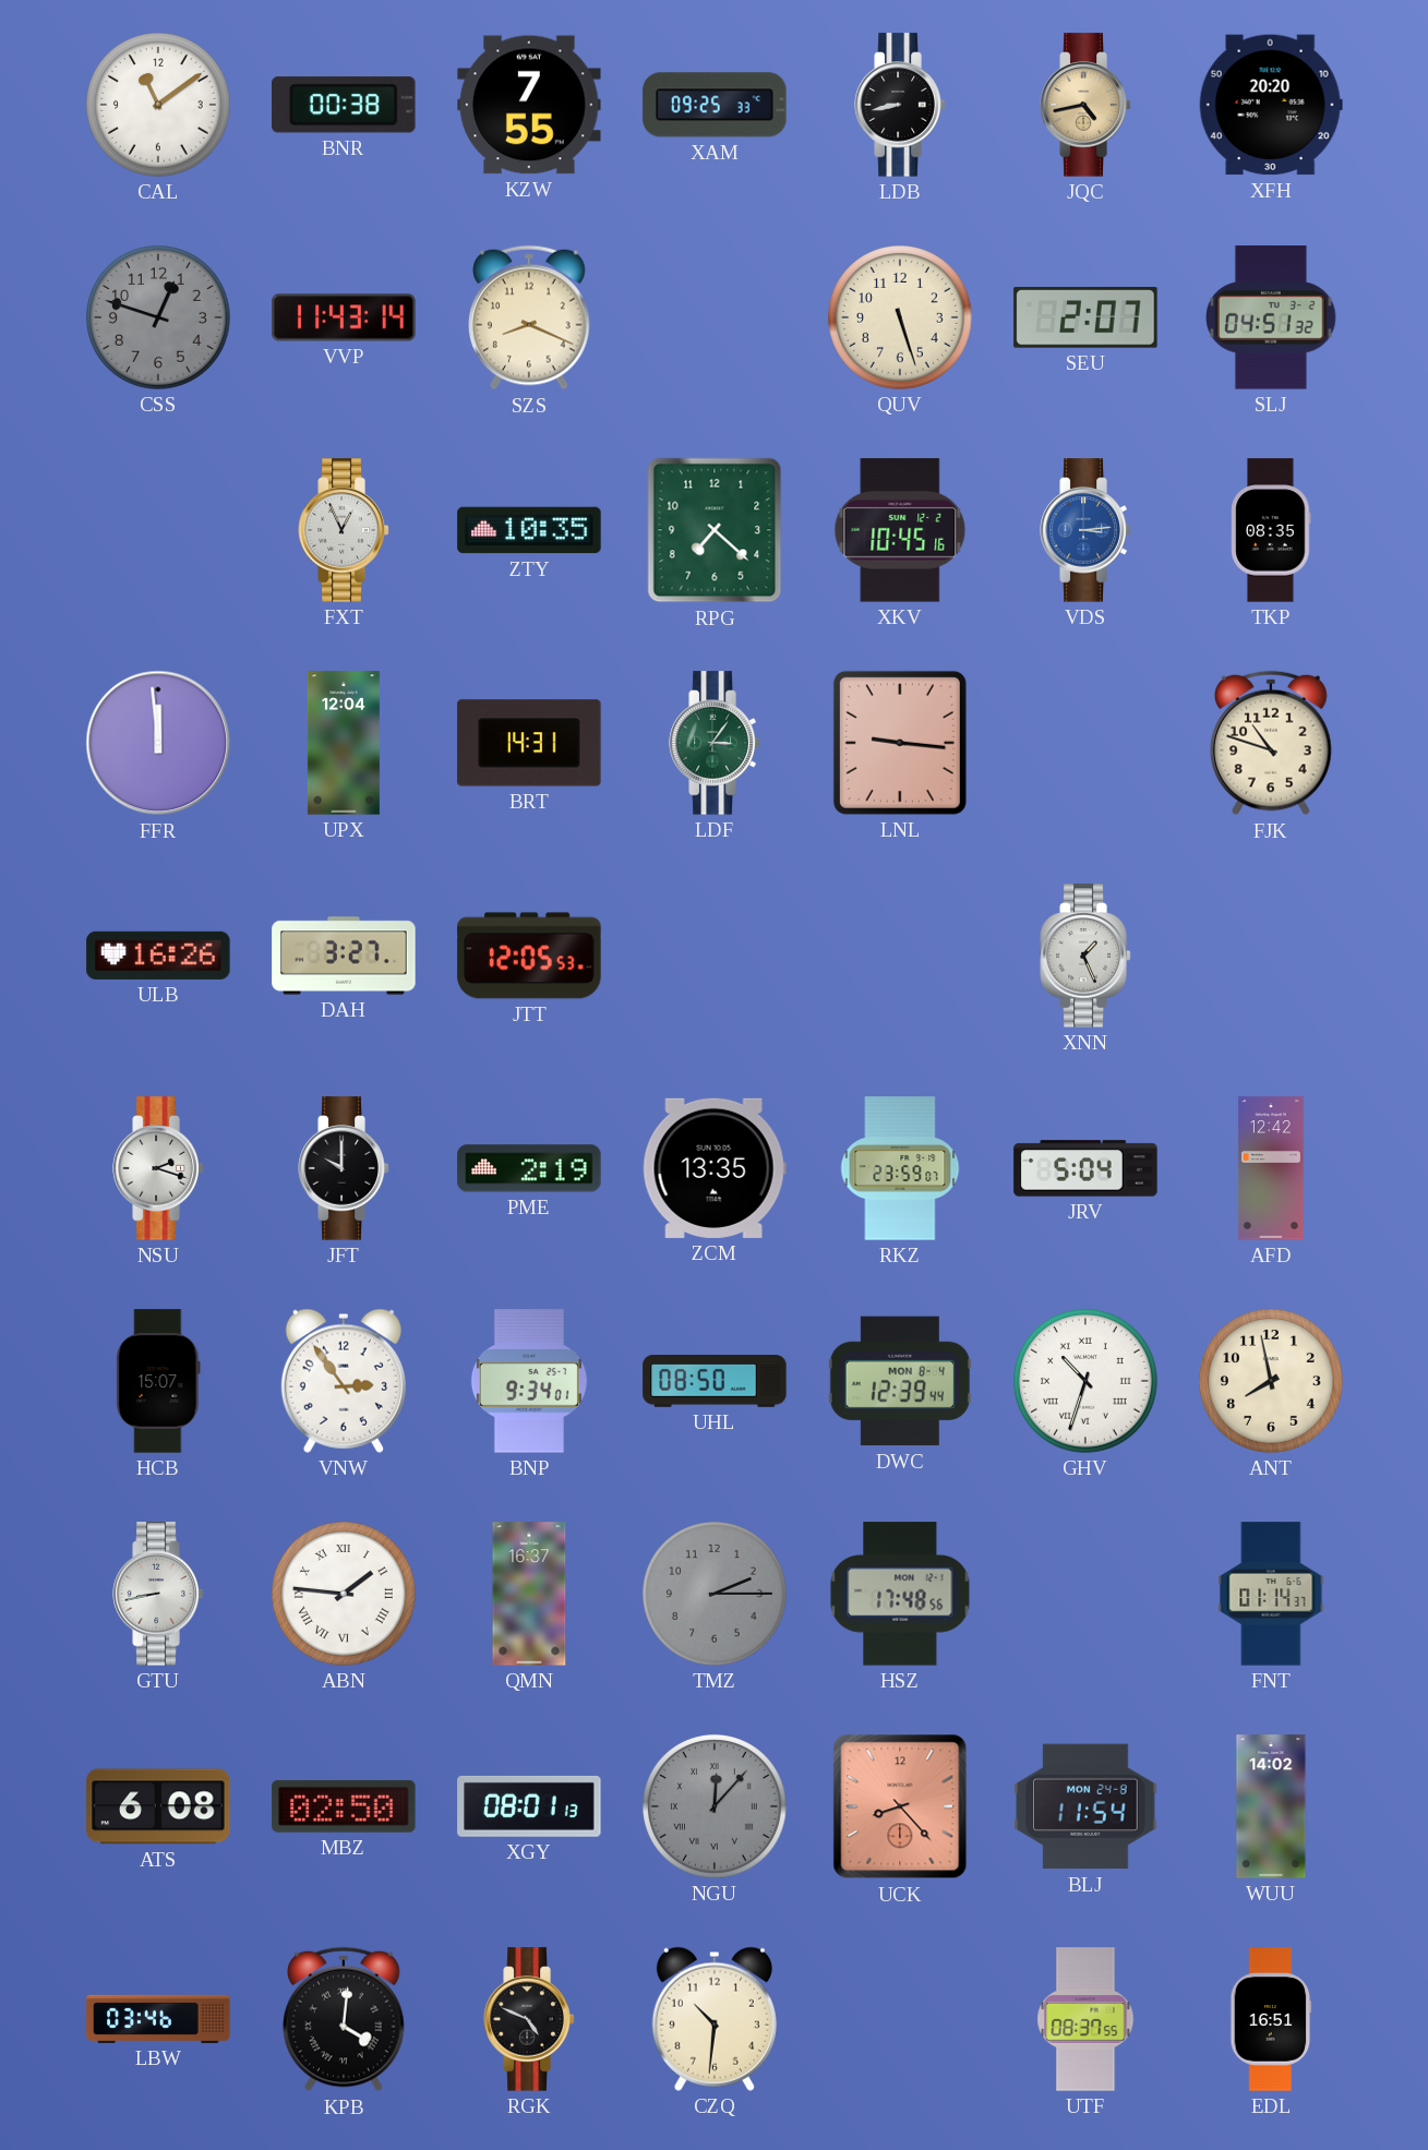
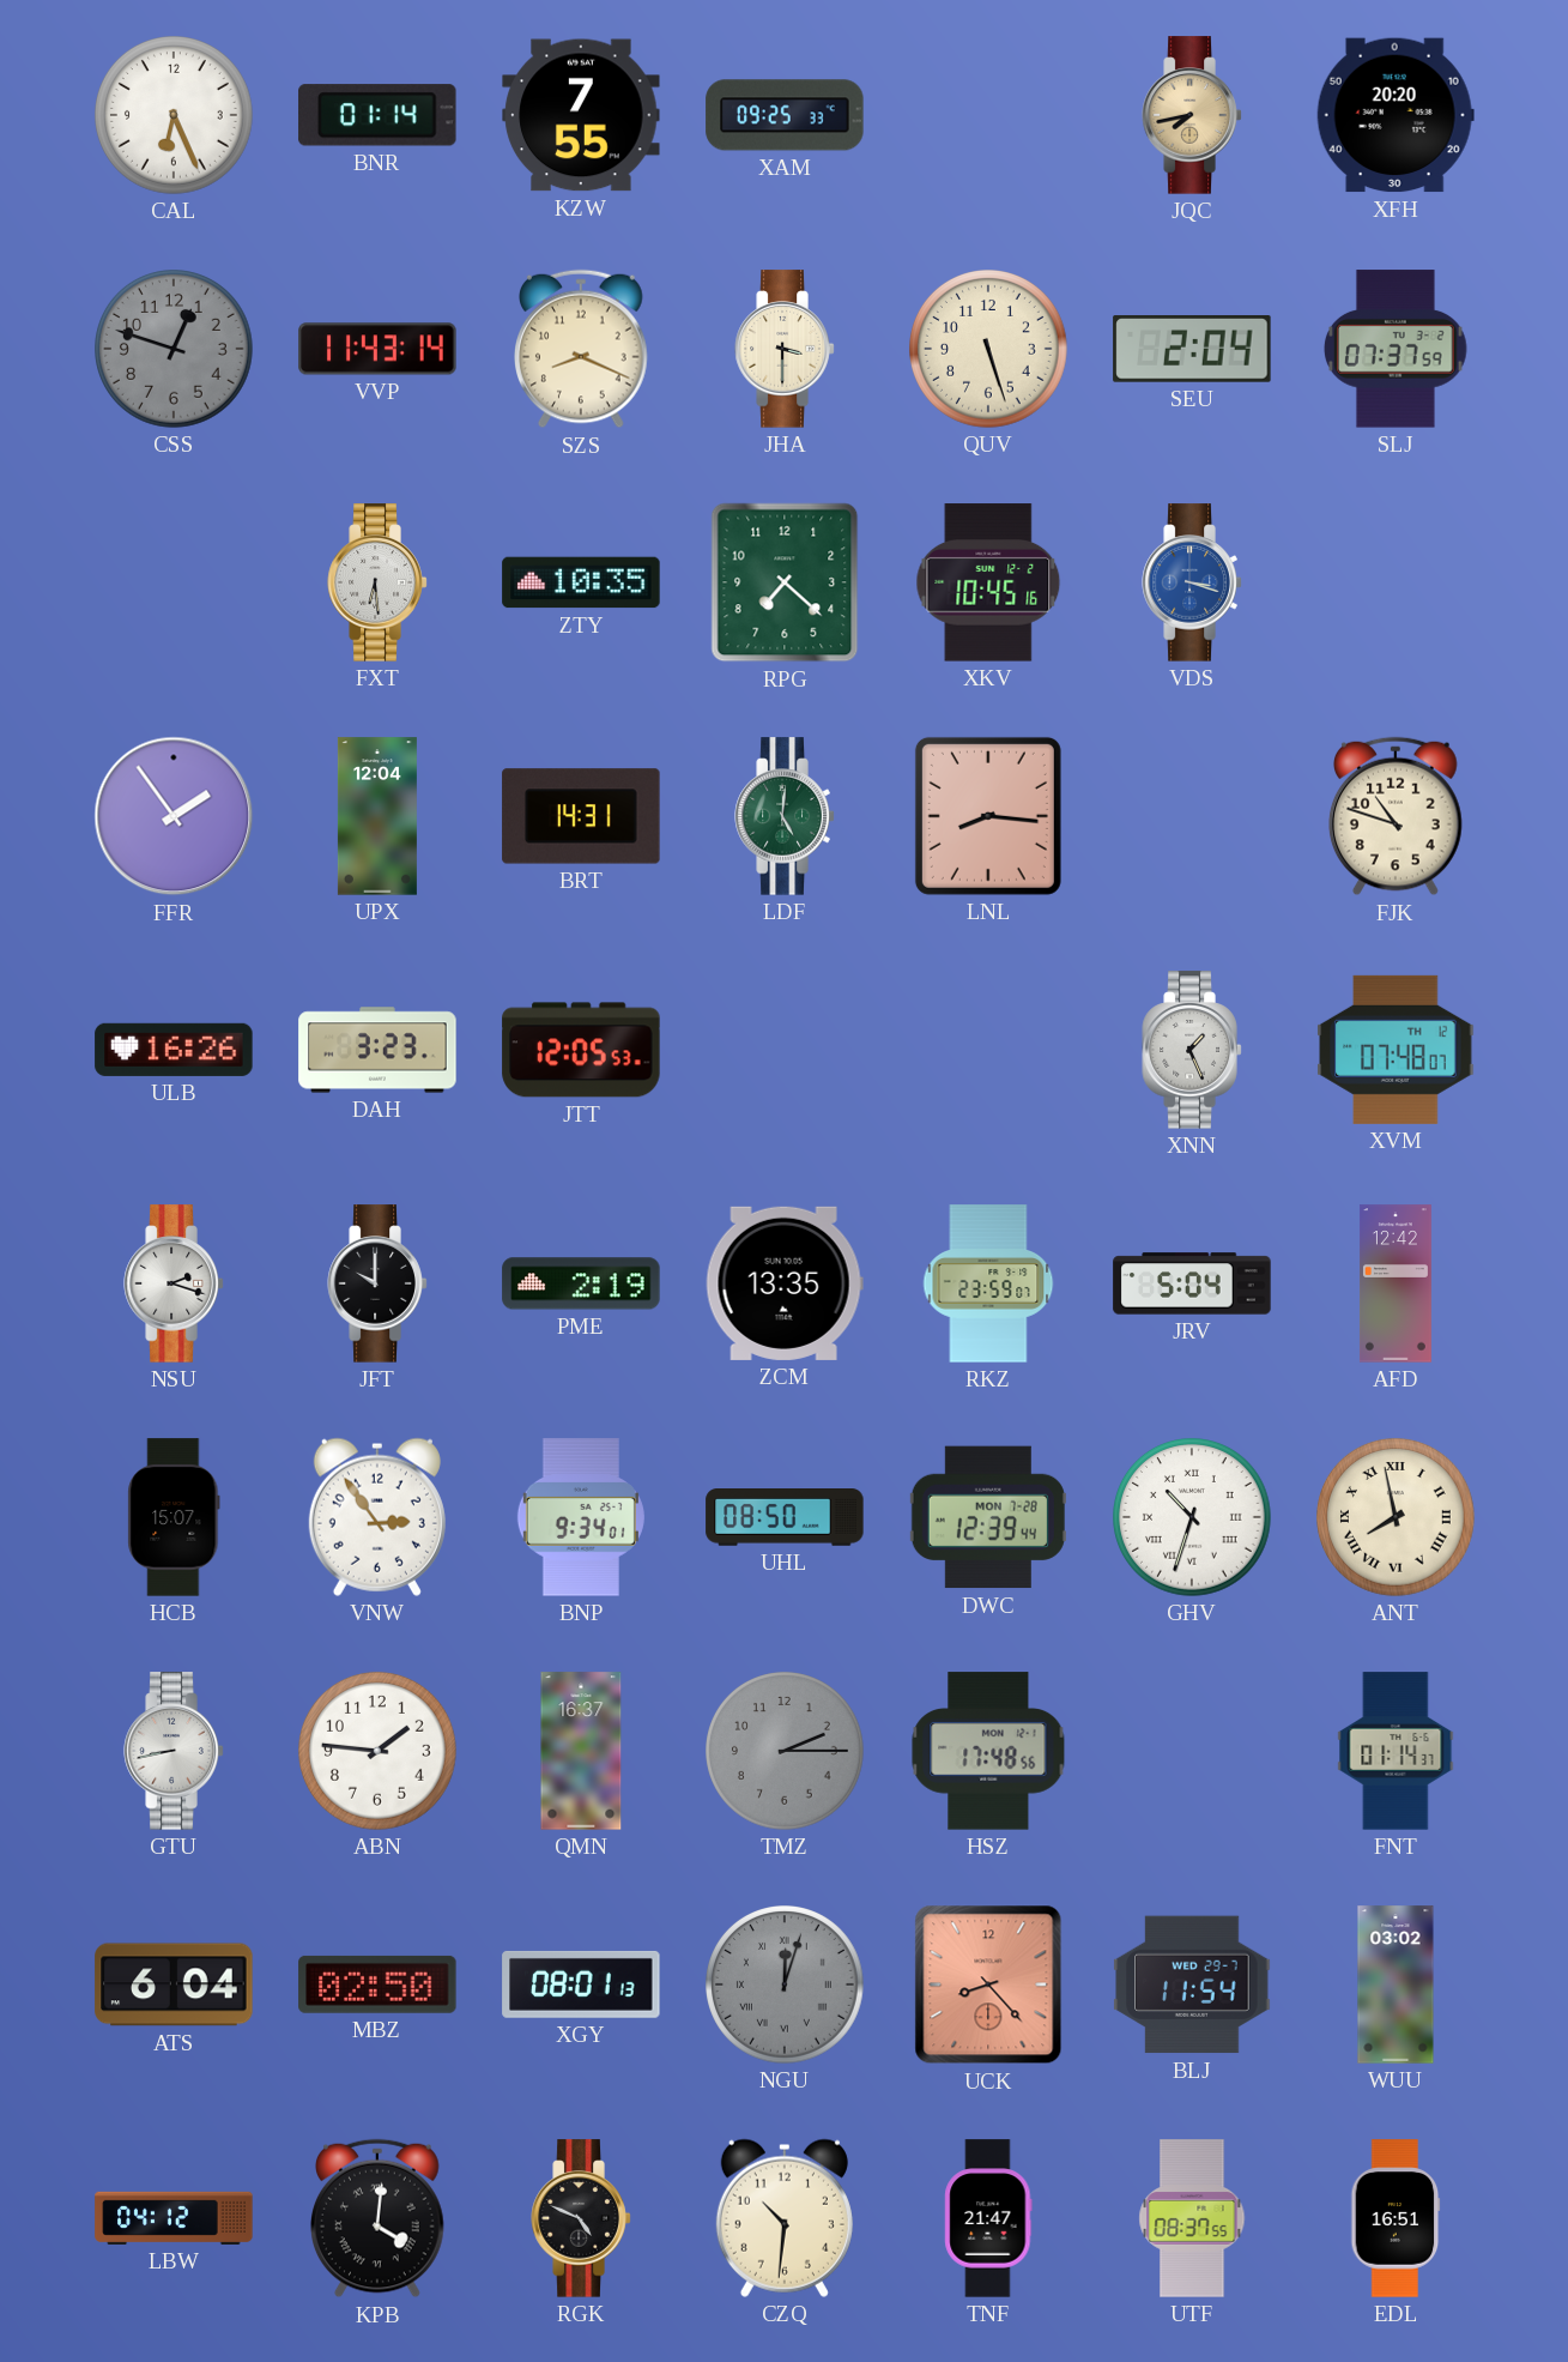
CAL: 11:09 -> 6:26
BNR: 00:38 -> 01:14
LDB: 8:43 -> none
JQC: 4:43 -> 7:43
JHA: none -> 3:30
SEU: 2:07 -> 2:04
SLJ: 04:51 -> 07:37
FXT: 12:56 -> 6:29
VDS: 3:14 -> 3:18
TKP: 08:35 -> none
FFR: 11:59 -> 1:54
LDF: 3:06 -> 5:01
LNL: 9:16 -> 8:16
DAH: 3:27 -> 3:23
XVM: none -> 07:48
DWC date: MON 8-4 -> MON 7-28
ANT numerals: Arabic -> Roman
ABN numerals: Roman -> Arabic
ATS: 6:08 -> 6:04
NGU: 12:07 -> 12:03
BLJ date: MON 24-8 -> WED 29-7
WUU: 14:02 -> 03:02
LBW: 03:46 -> 04:12
TNF: none -> 21:47
